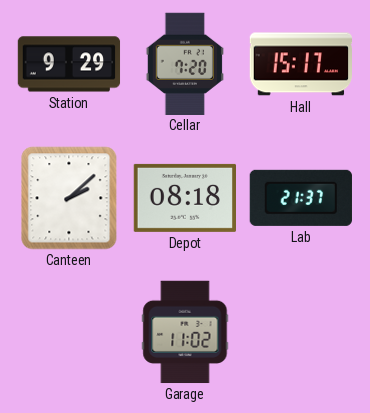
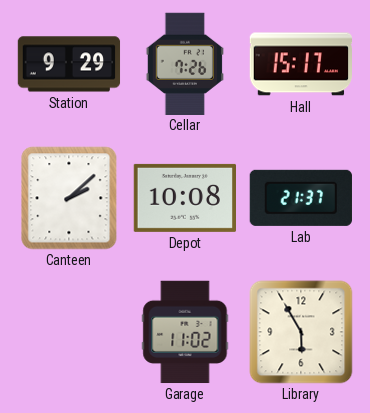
Cellar: 7:20 -> 7:26
Depot: 08:18 -> 10:08
Library: none -> 5:55
